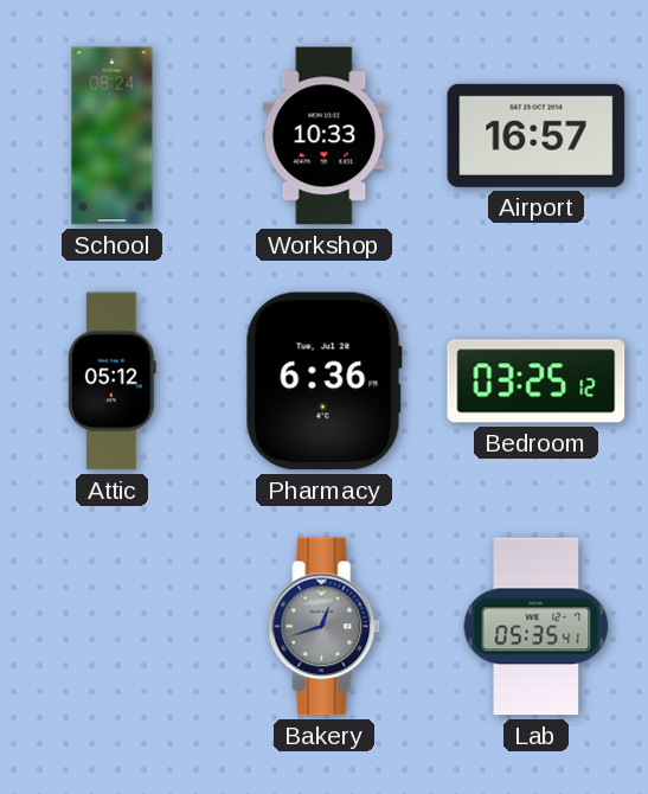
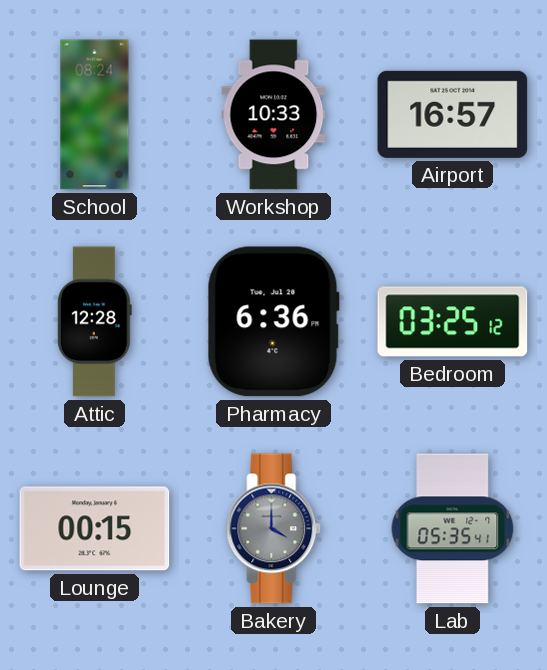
Attic: 05:12 -> 12:28
Lounge: none -> 00:15
Bakery: 12:42 -> 4:00
